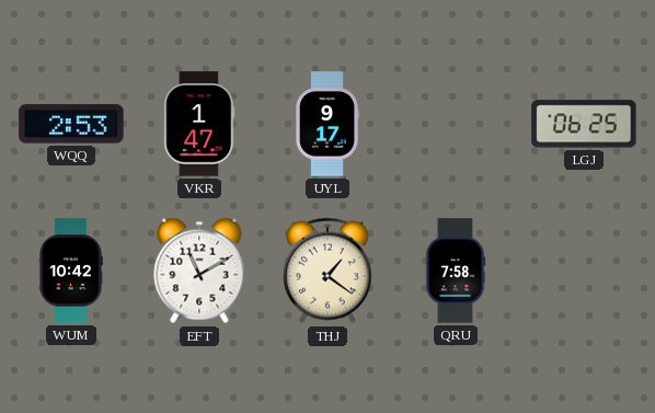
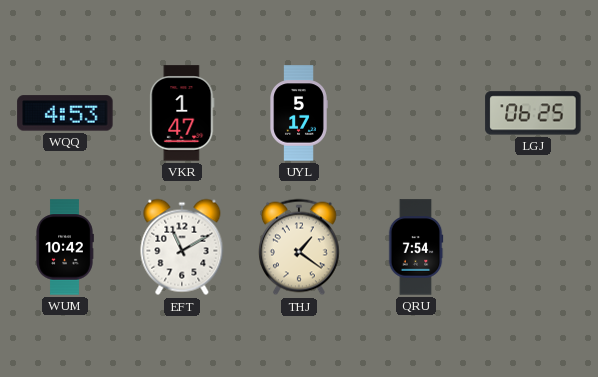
WQQ: 2:53 -> 4:53
UYL: 9:17 -> 5:17
QRU: 7:58 -> 7:54
